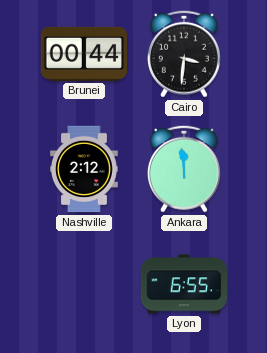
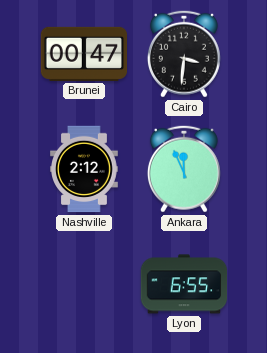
Brunei: 00:44 -> 00:47
Ankara: 11:59 -> 11:56
